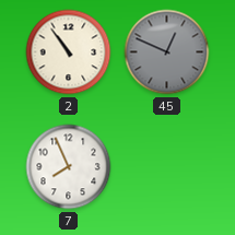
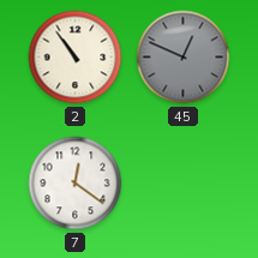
7: 7:56 -> 12:21
